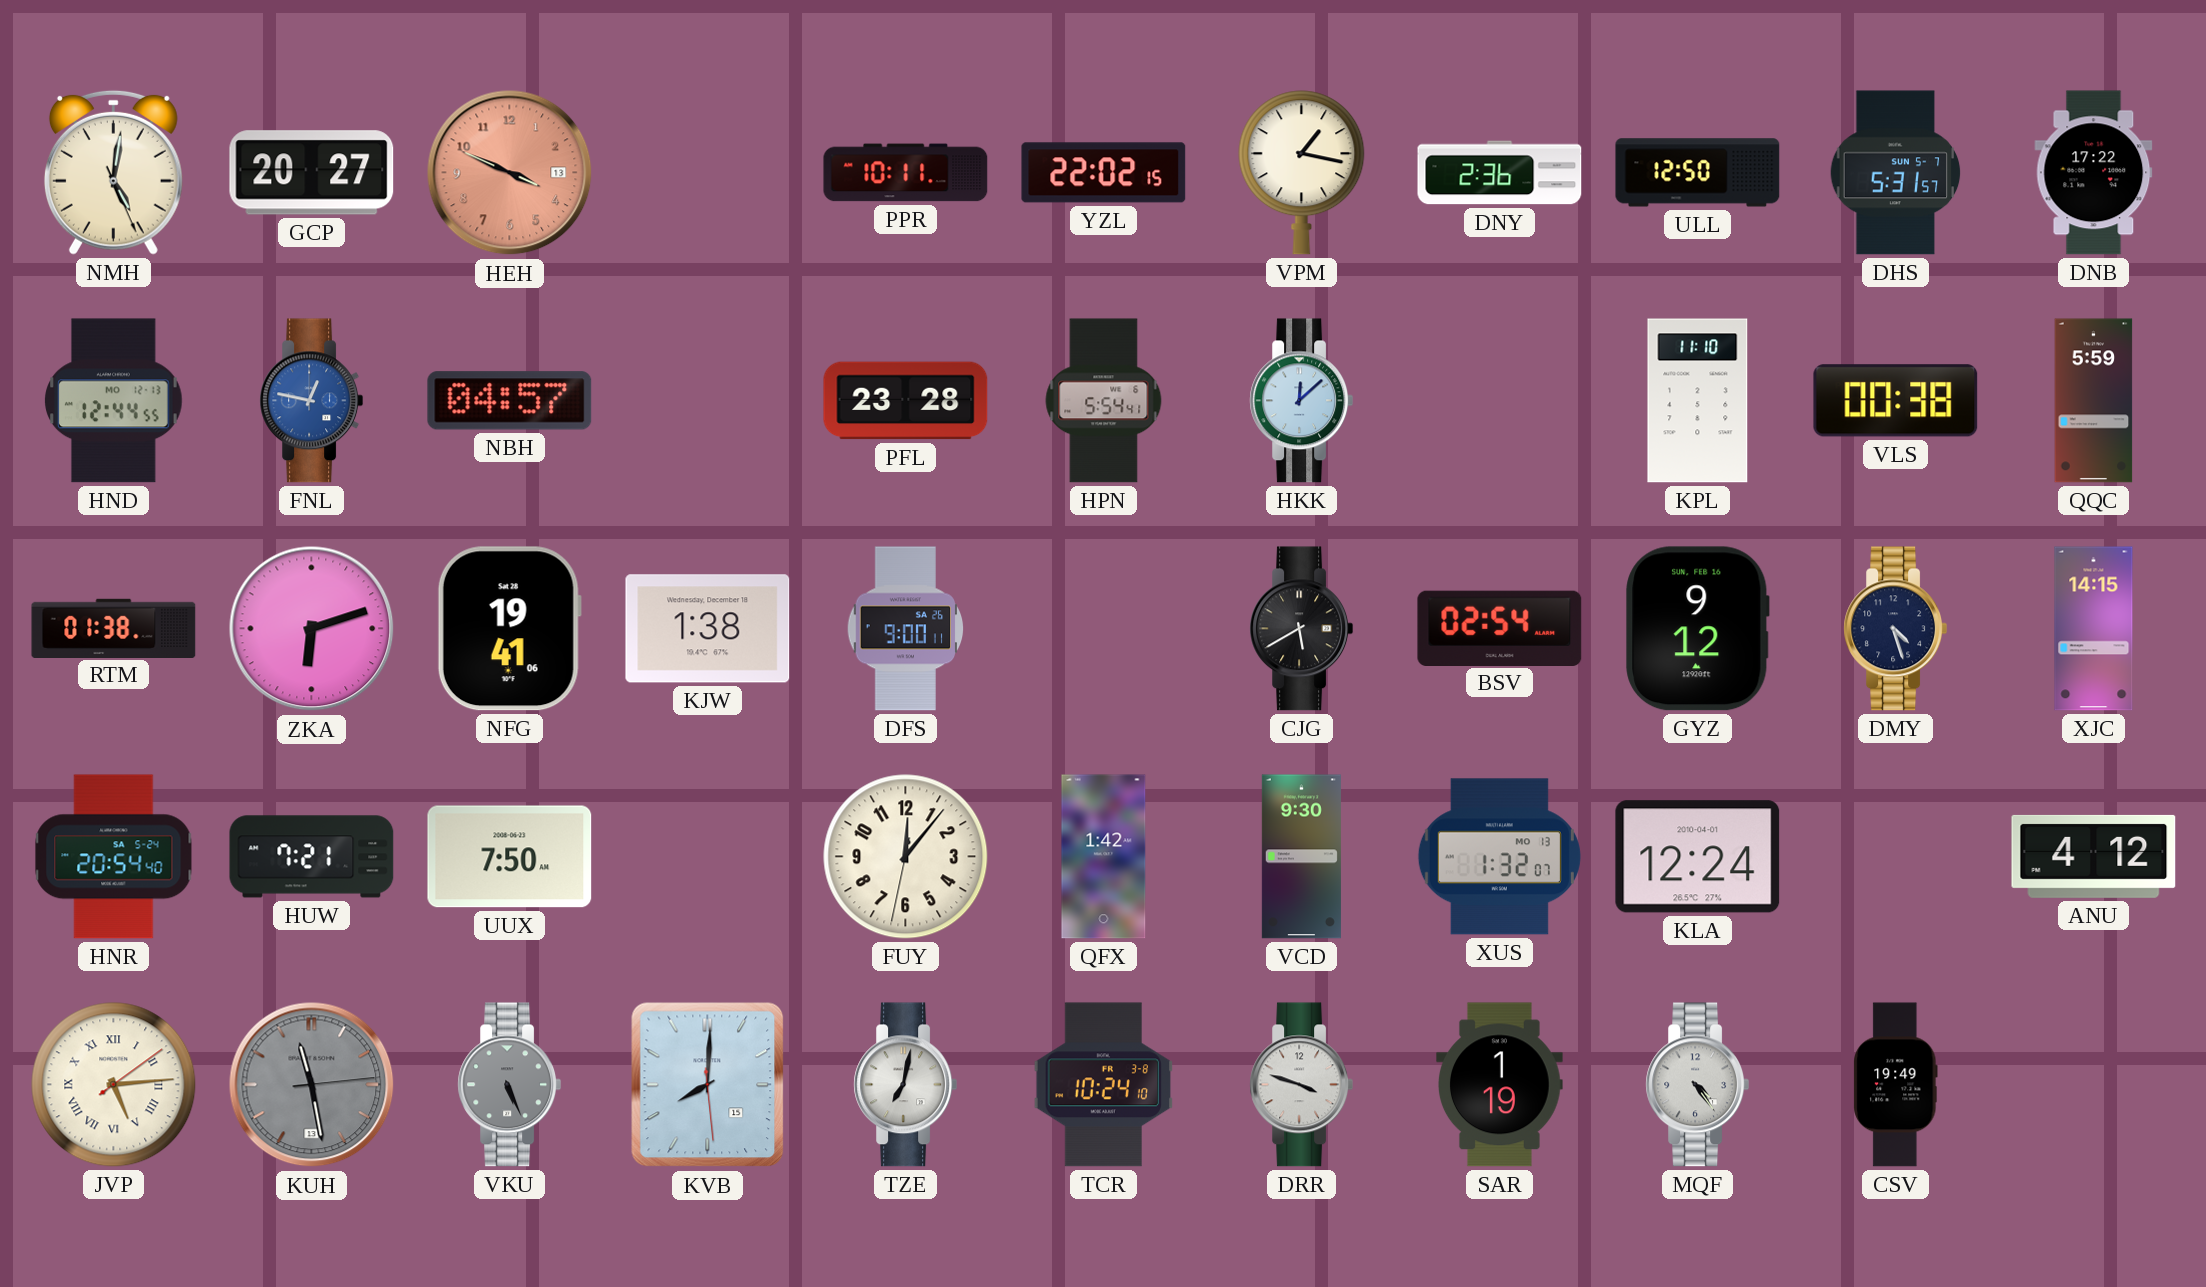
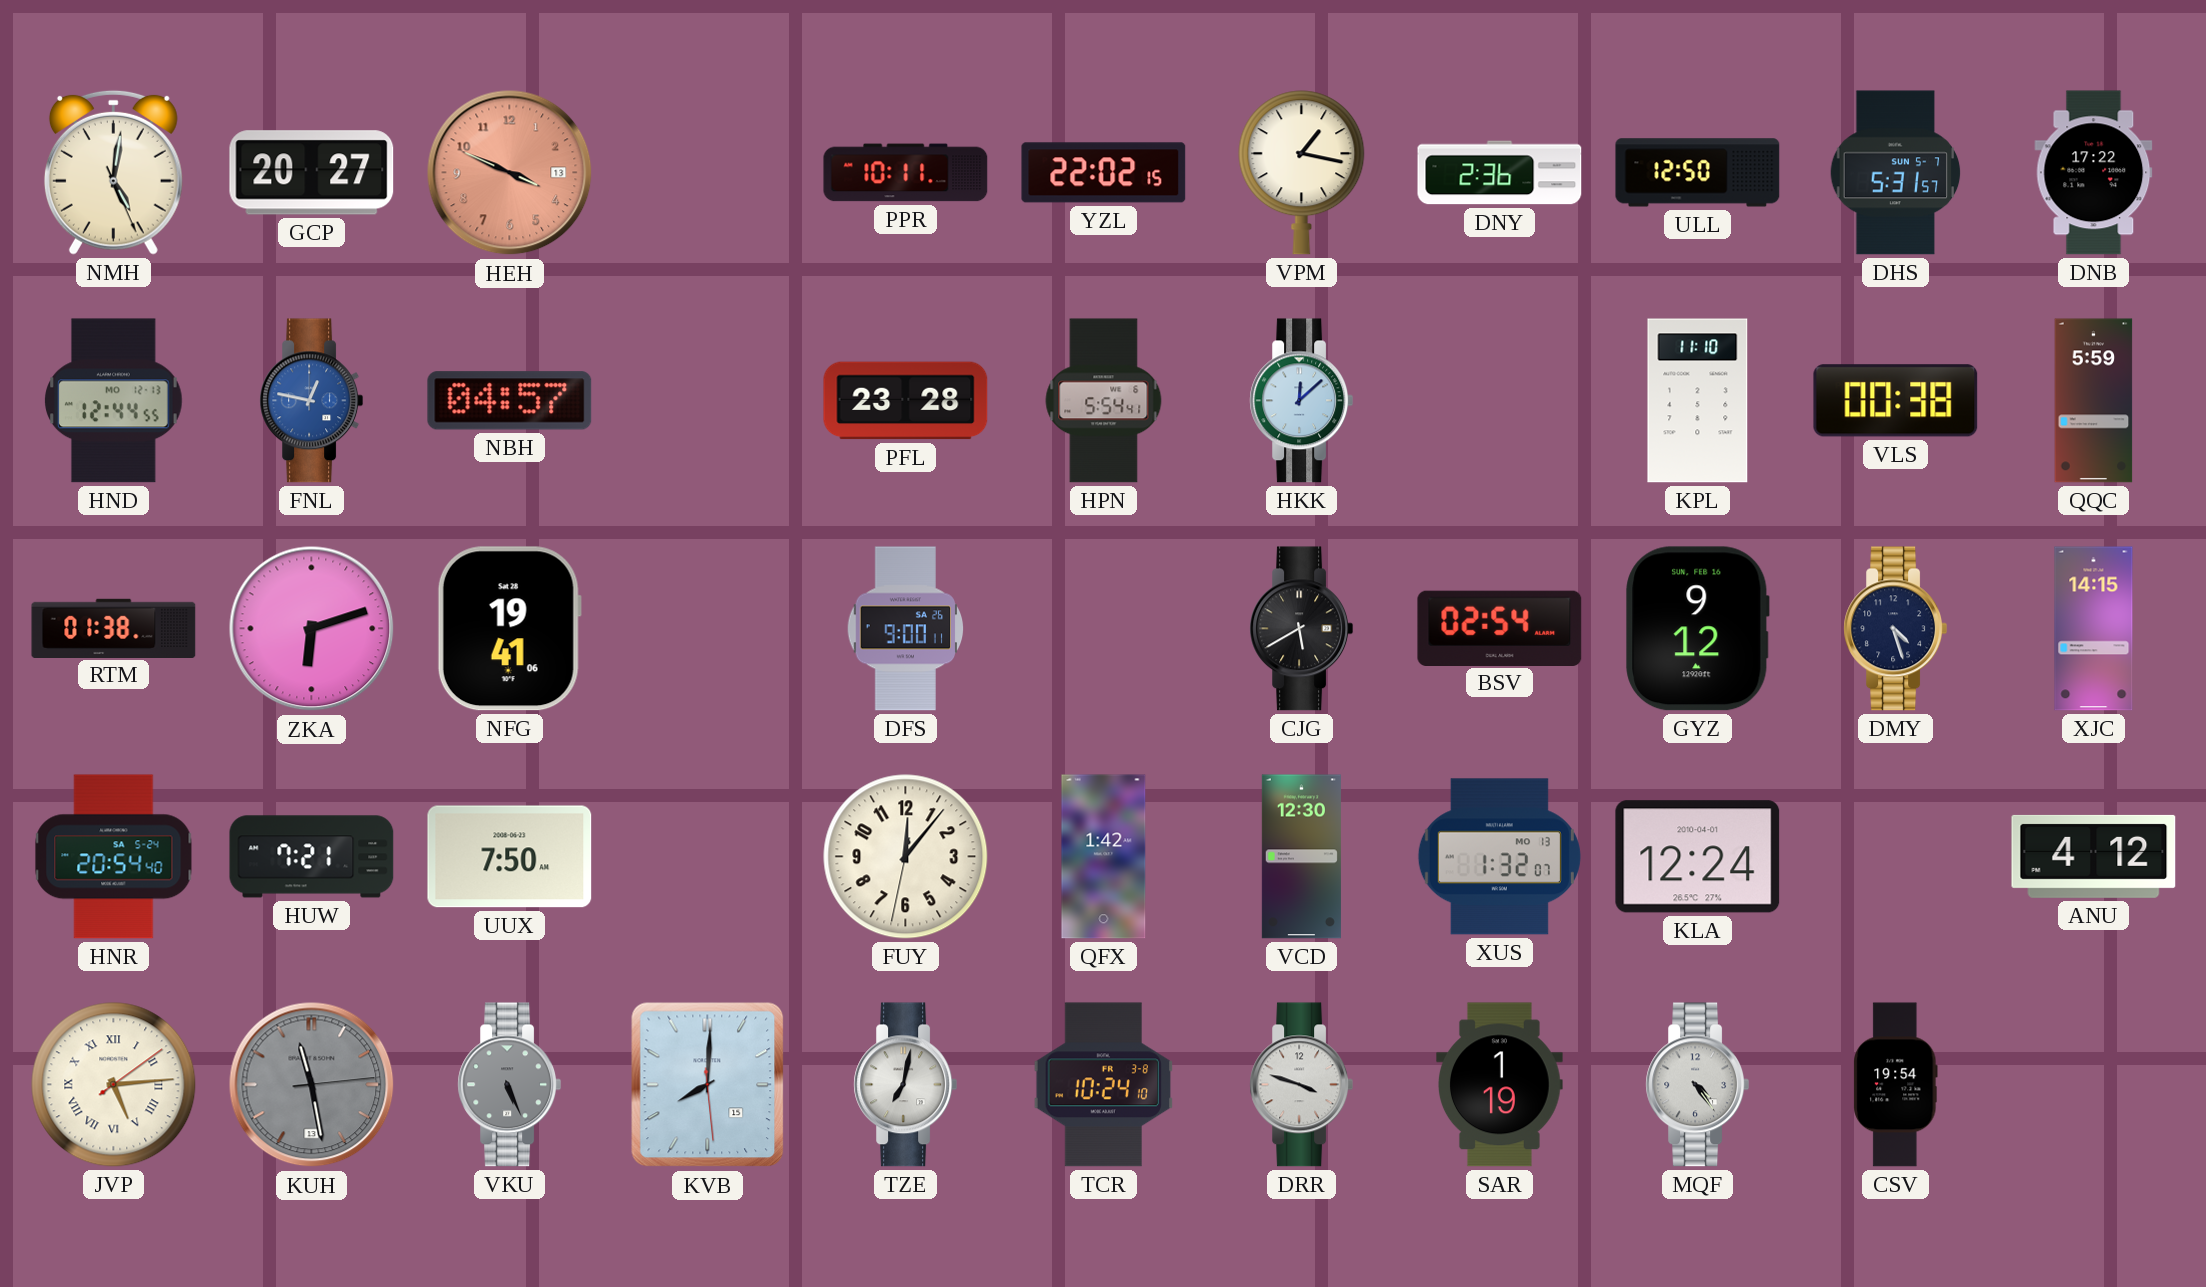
KJW: 1:38 -> none
VCD: 9:30 -> 12:30
CSV: 19:49 -> 19:54
